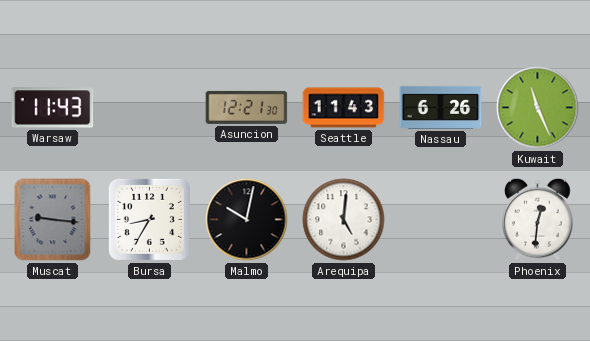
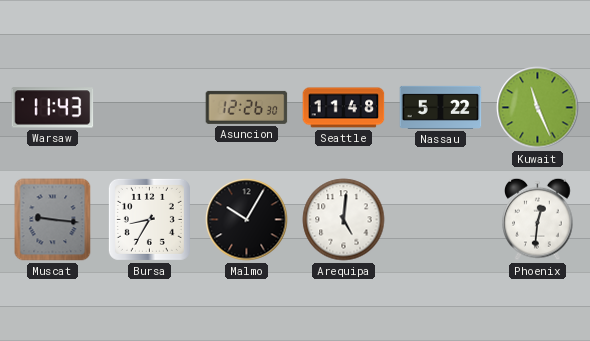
Asuncion: 12:21 -> 12:26
Seattle: 11:43 -> 11:48
Nassau: 6:26 -> 5:22
Malmo: 10:02 -> 10:05
